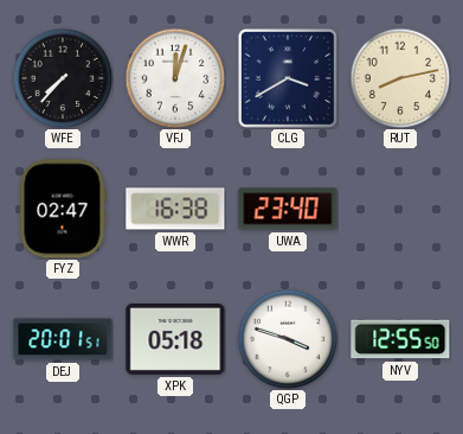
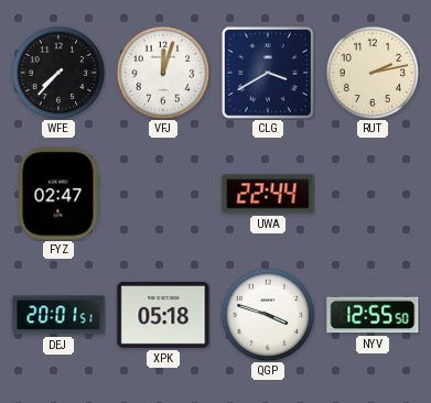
RUT: 8:13 -> 2:13
WWR: 16:38 -> none
UWA: 23:40 -> 22:44
